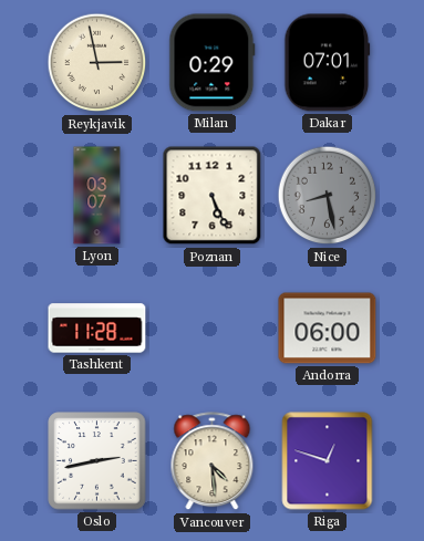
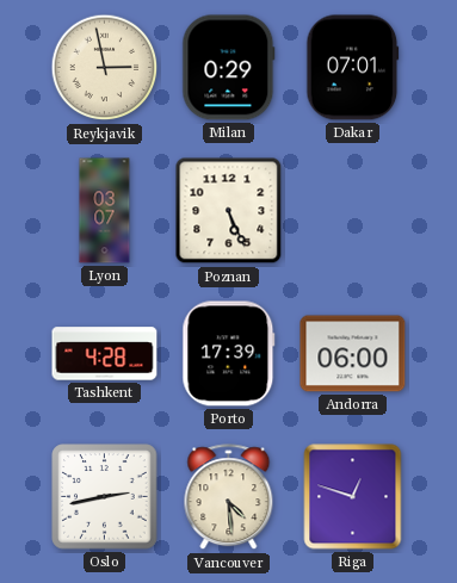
Nice: 8:28 -> none
Tashkent: 11:28 -> 4:28
Porto: none -> 17:39
